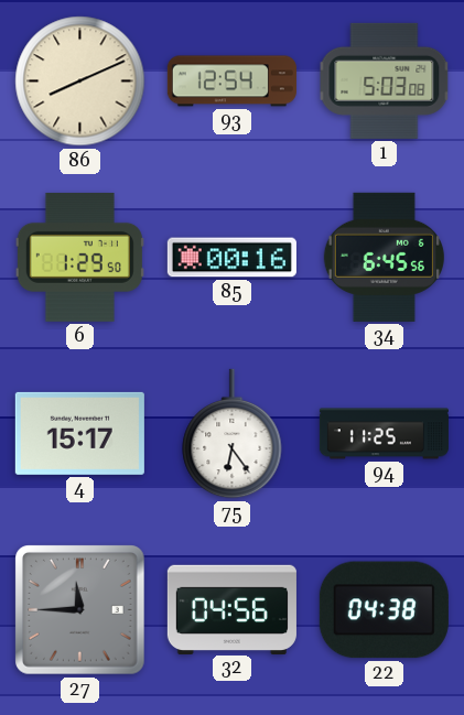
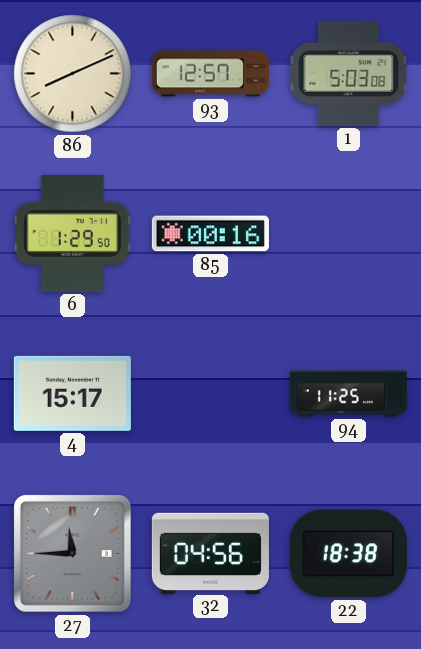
93: 12:54 -> 12:57
34: 6:45 -> none
75: 6:24 -> none
22: 04:38 -> 18:38
